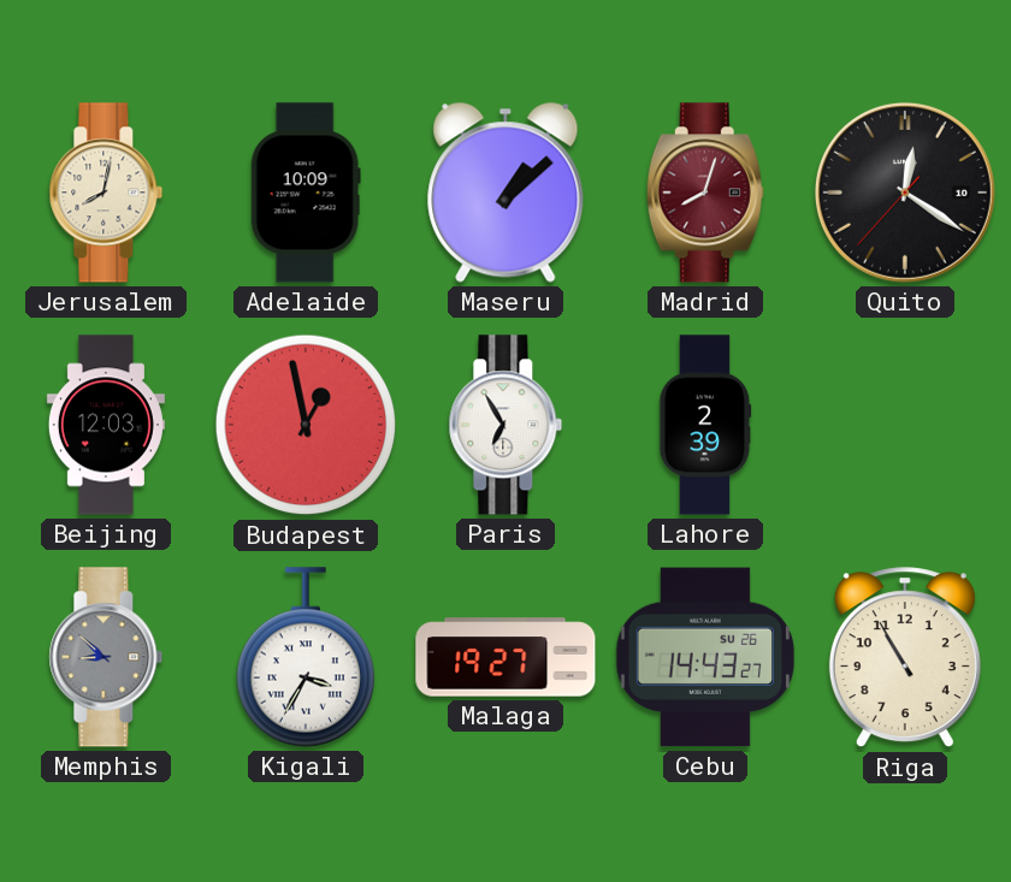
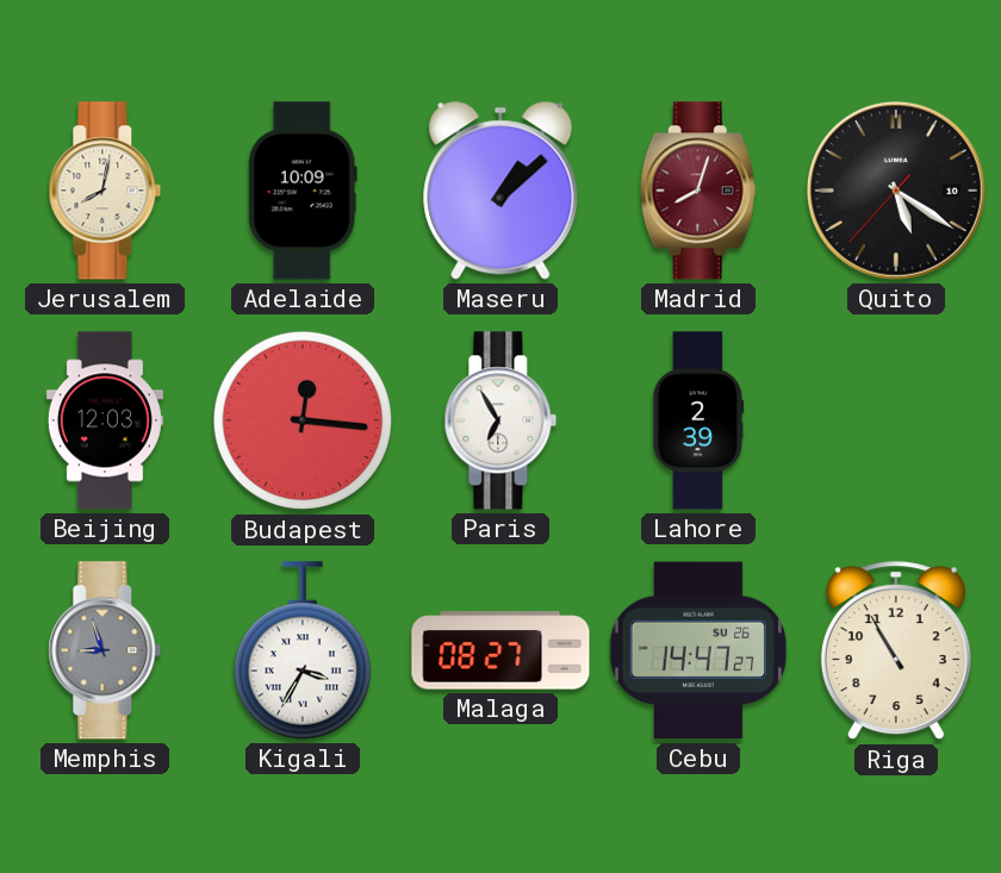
Quito: 12:20 -> 5:20
Budapest: 12:58 -> 12:16
Memphis: 8:52 -> 8:57
Malaga: 19:27 -> 08:27
Cebu: 14:43 -> 14:47
